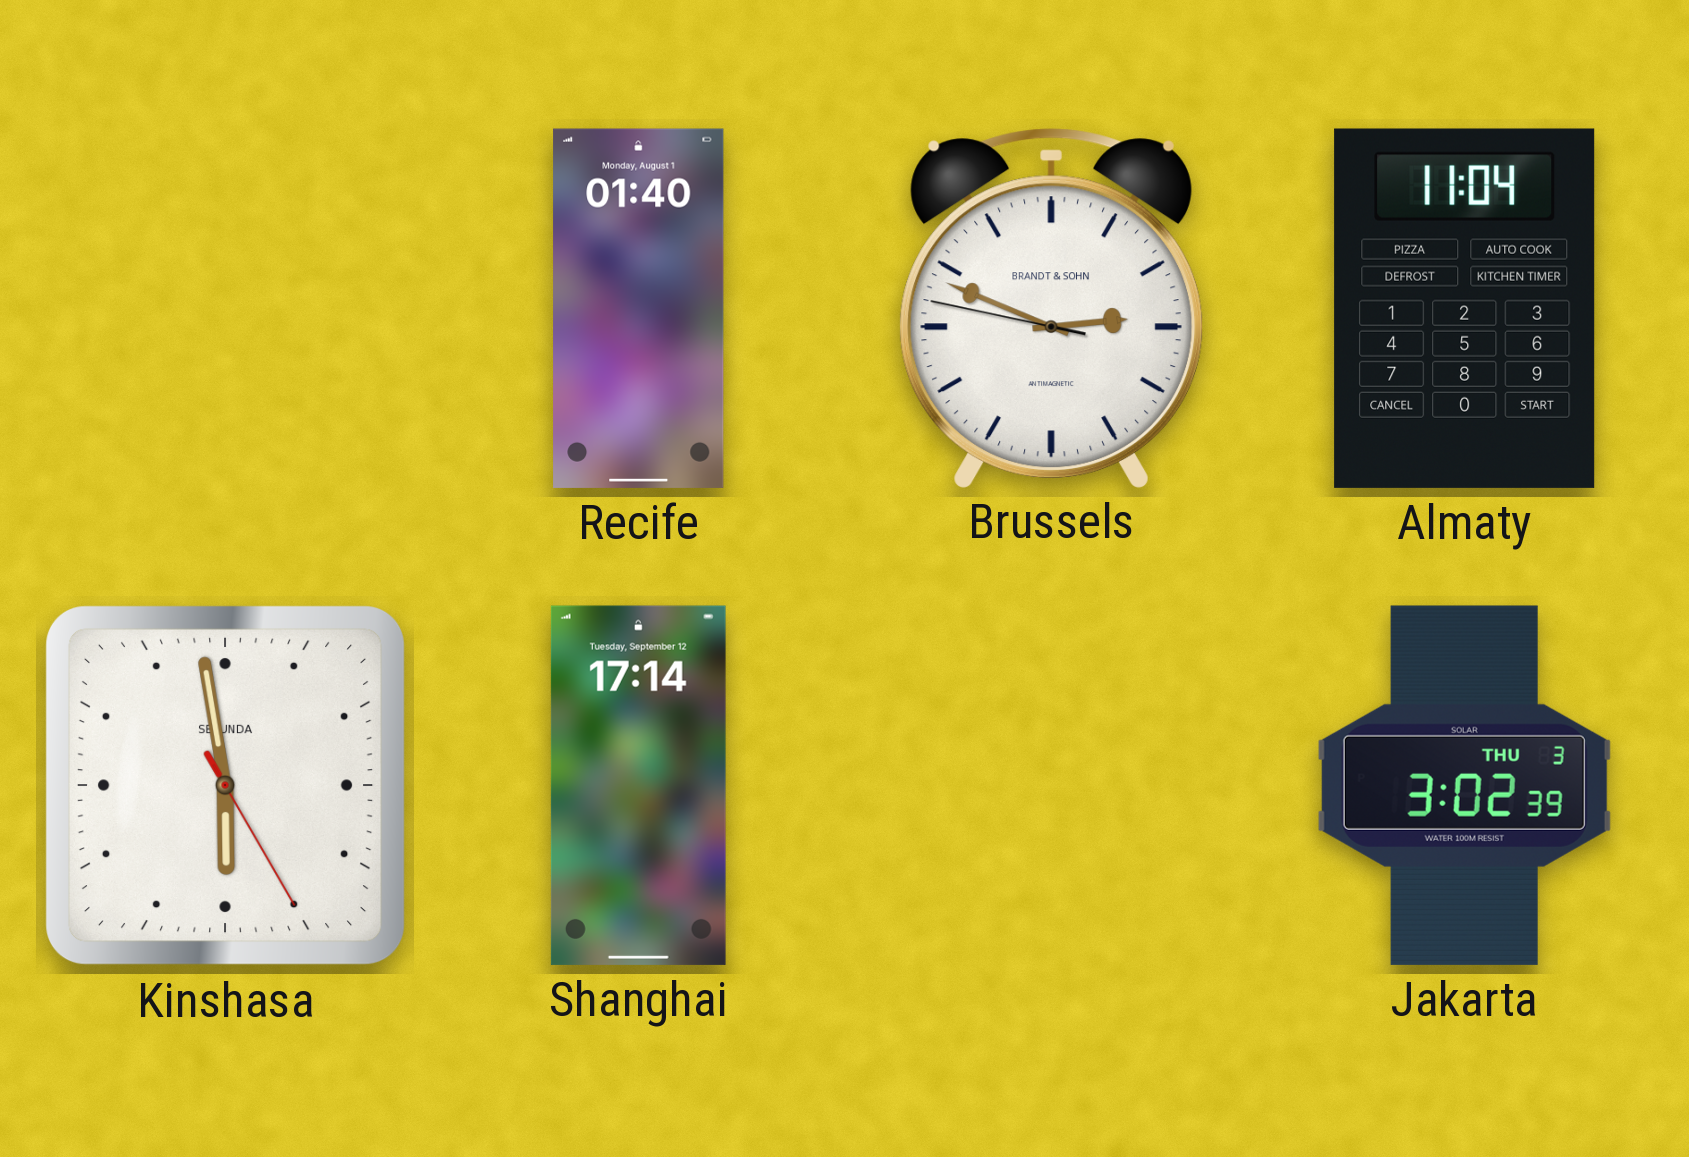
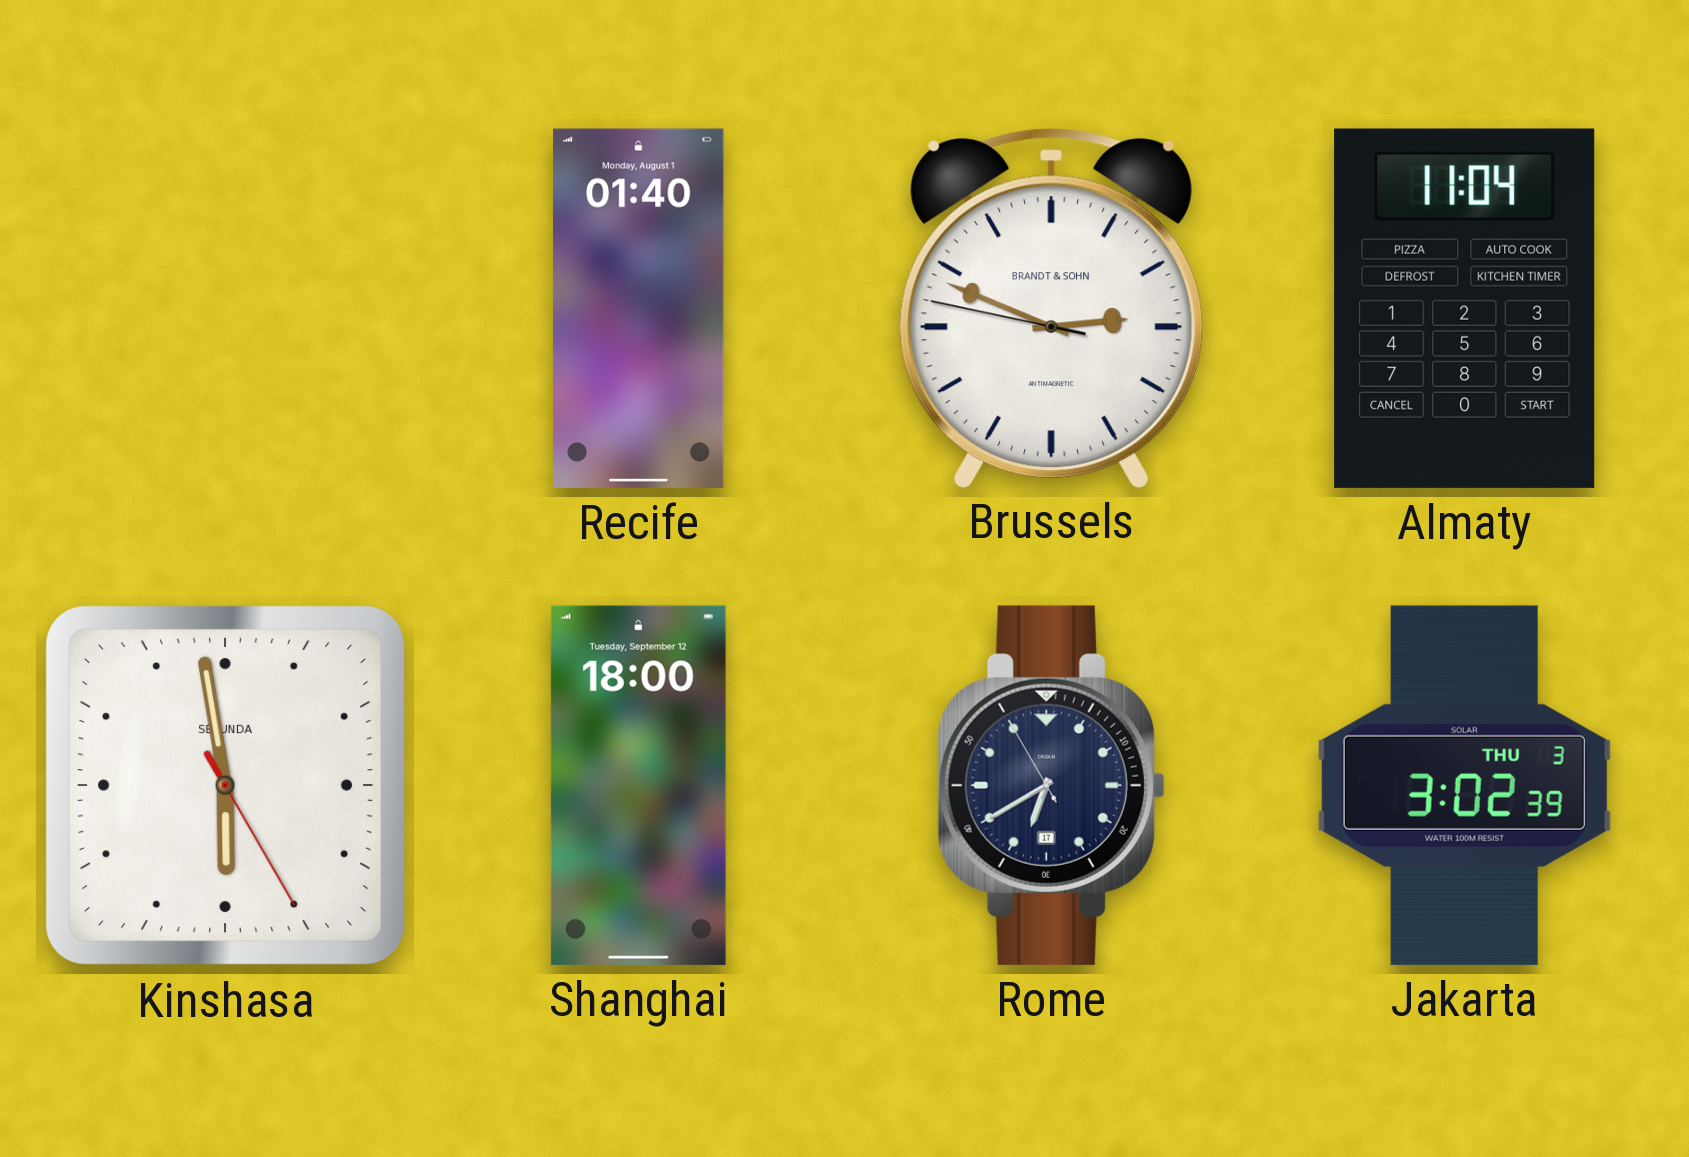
Shanghai: 17:14 -> 18:00
Rome: none -> 6:39
